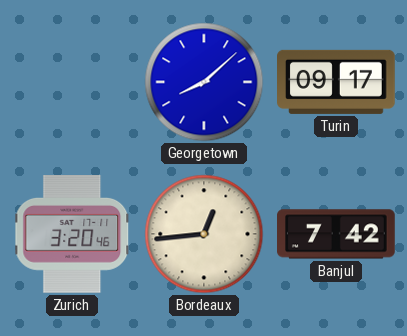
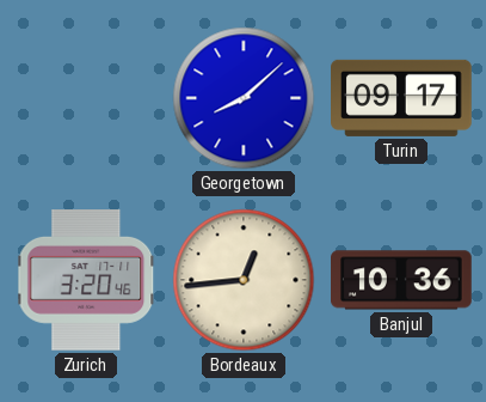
Banjul: 7:42 -> 10:36
